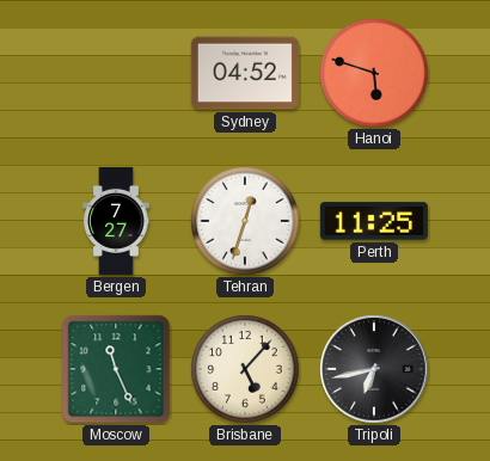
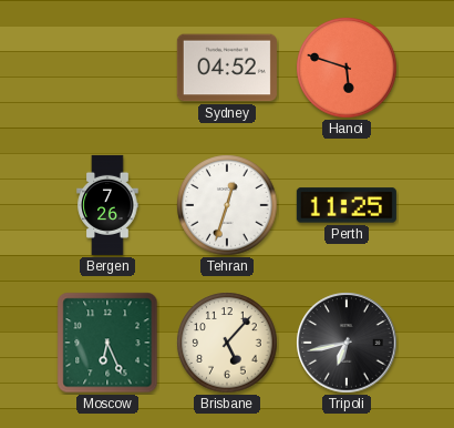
Bergen: 7:27 -> 7:26
Moscow: 11:26 -> 6:26
